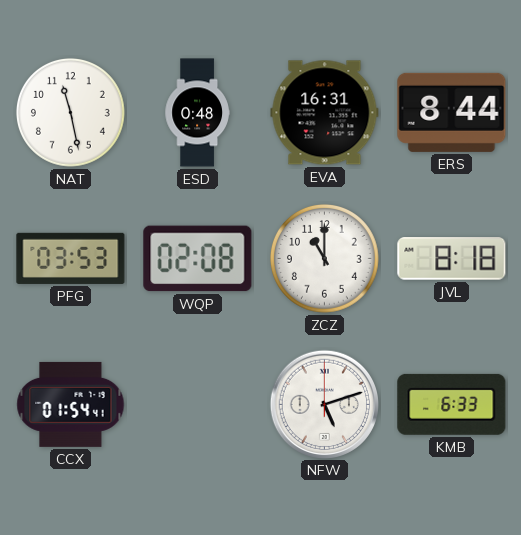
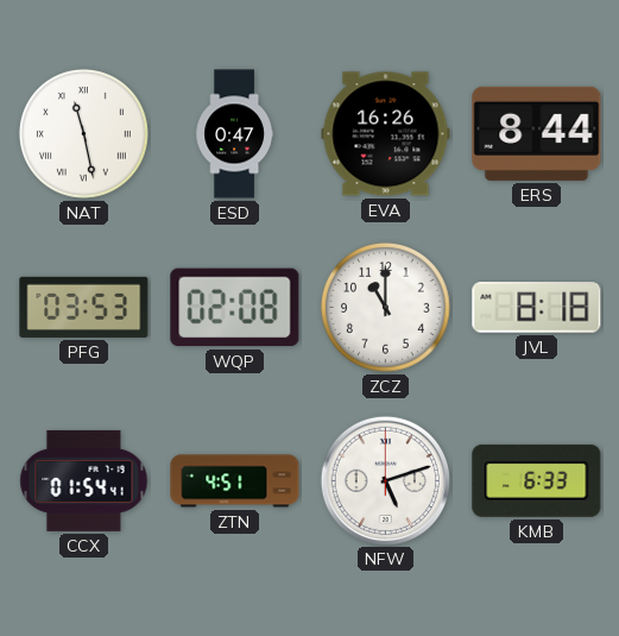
NAT numerals: Arabic -> Roman
ESD: 0:48 -> 0:47
EVA: 16:31 -> 16:26
ZTN: none -> 4:51
